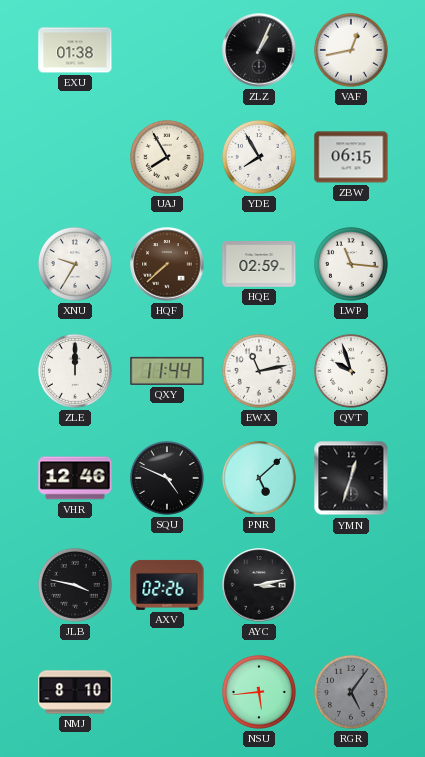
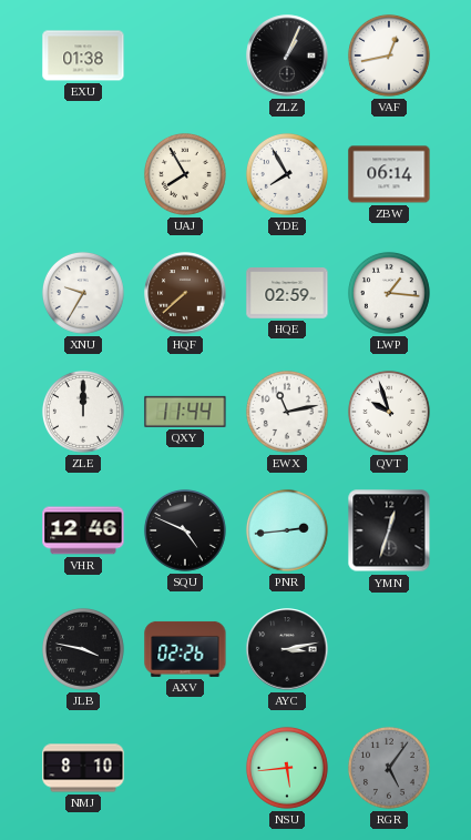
ZBW: 06:15 -> 06:14
LWP: 11:16 -> 1:16
PNR: 5:08 -> 2:44
